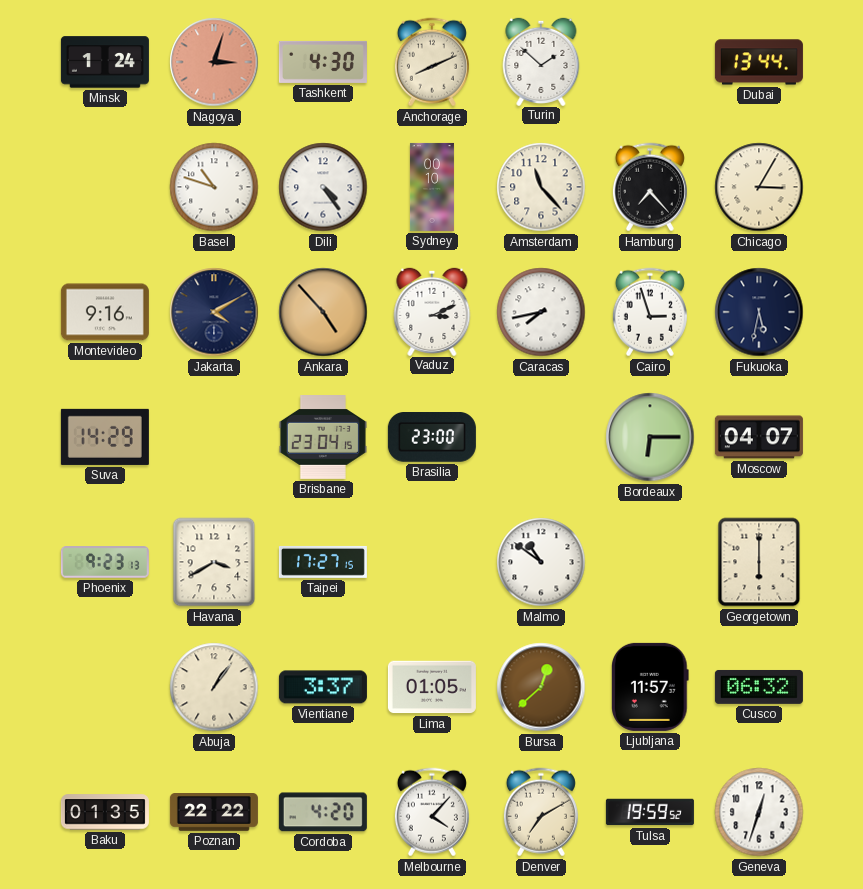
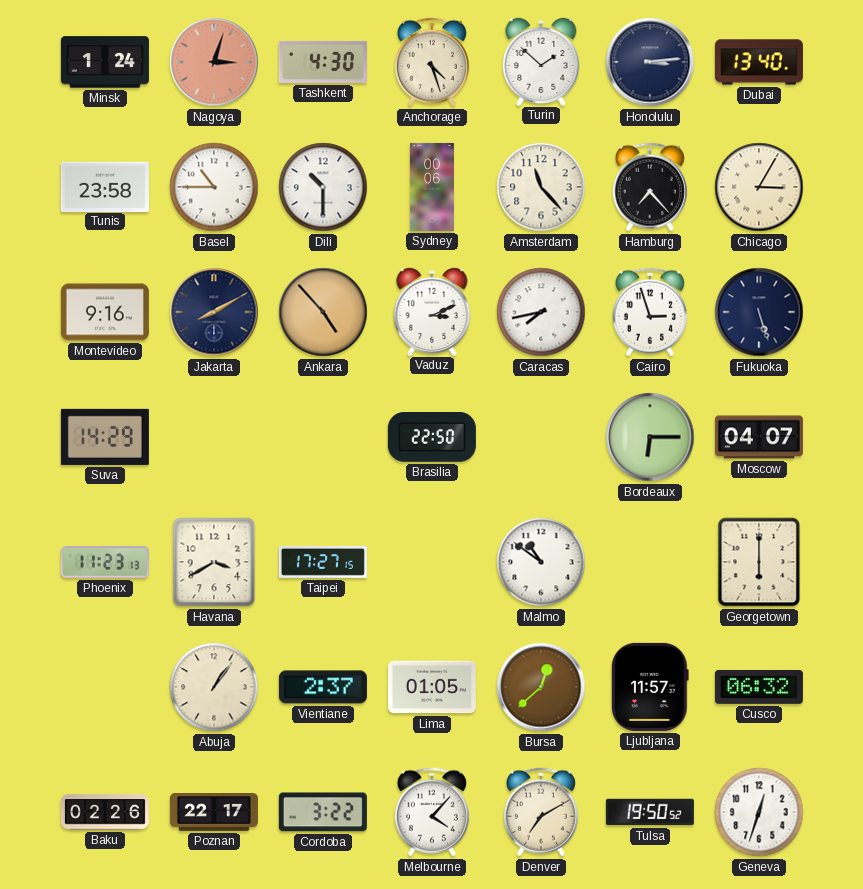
Anchorage: 8:11 -> 4:27
Honolulu: none -> 3:14
Dubai: 13:44 -> 13:40
Tunis: none -> 23:58
Basel: 10:48 -> 10:45
Dili: 4:24 -> 10:30
Sydney: 00:10 -> 00:06
Jakarta: 4:10 -> 8:10
Fukuoka: 5:32 -> 5:27
Brisbane: 23:04 -> none
Brasilia: 23:00 -> 22:50
Phoenix: 9:23 -> 11:23
Vientiane: 3:37 -> 2:37
Baku: 01:35 -> 02:26
Poznan: 22:22 -> 22:17
Cordoba: 4:20 -> 3:22
Tulsa: 19:59 -> 19:50
